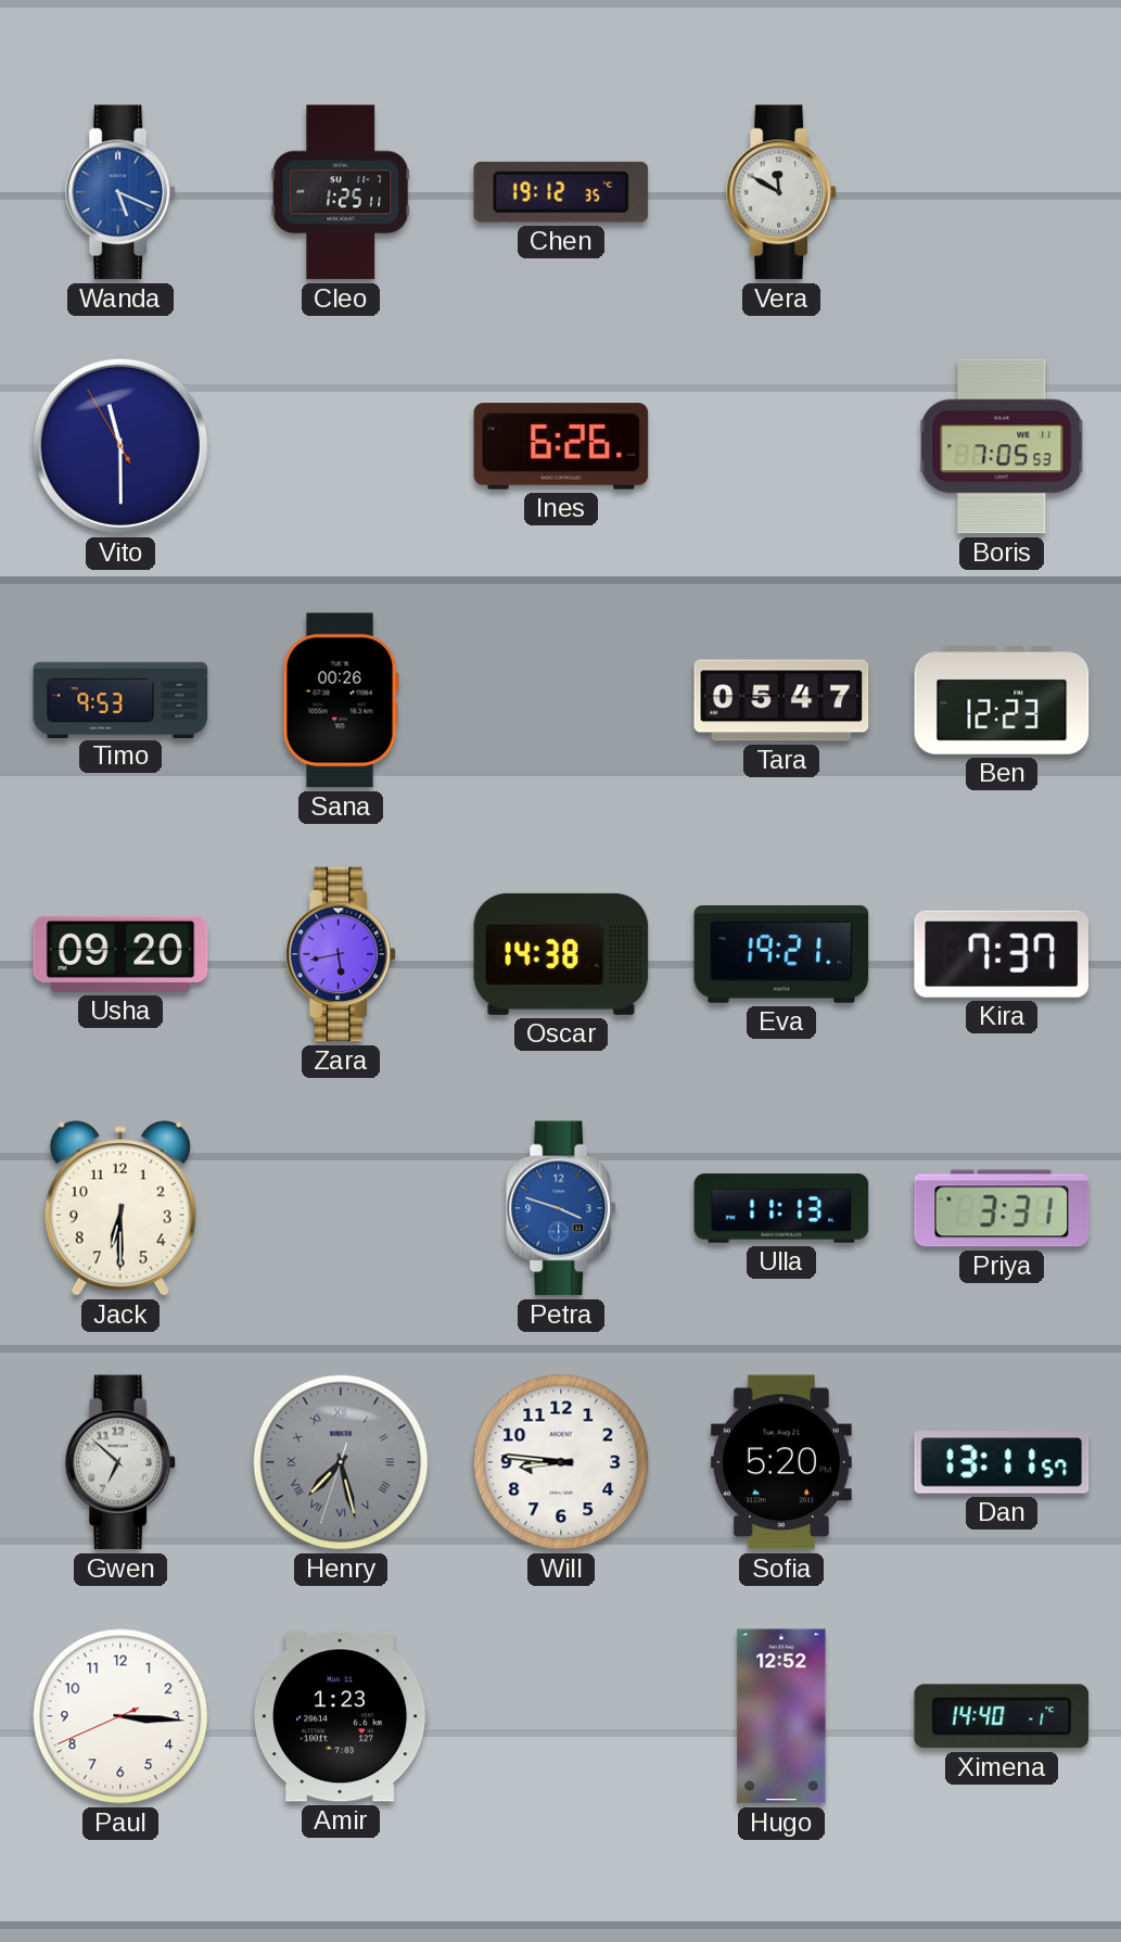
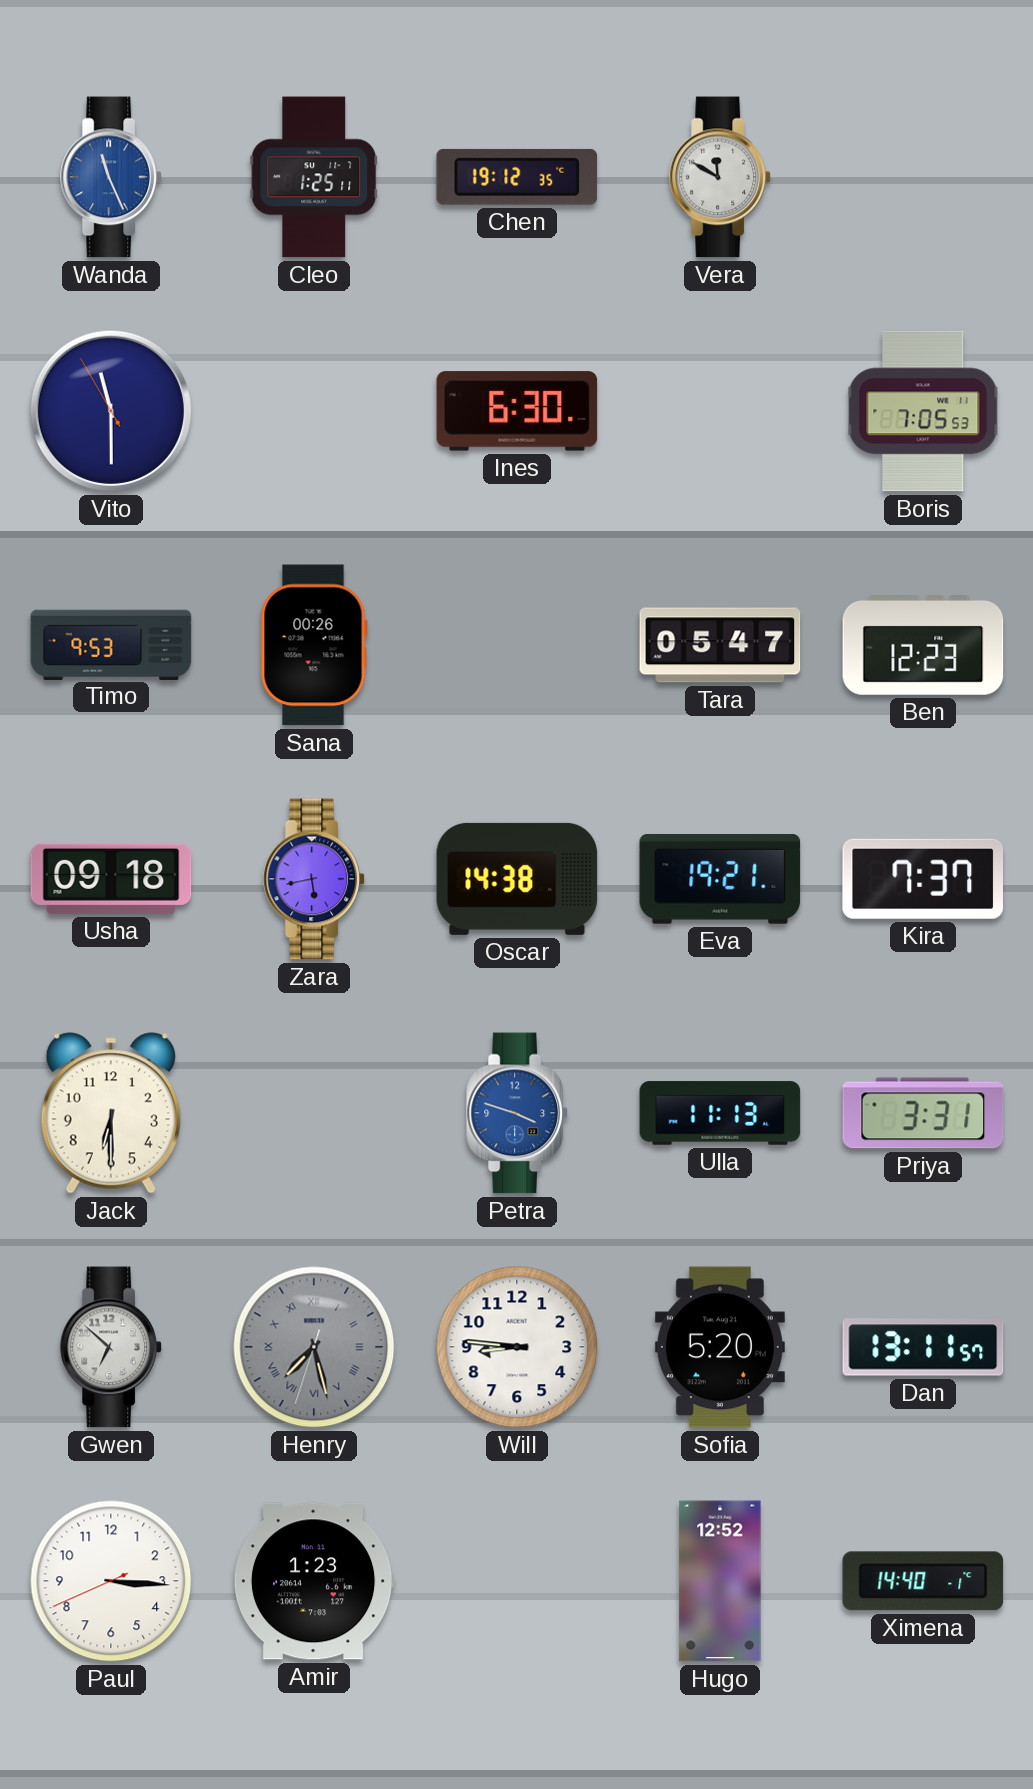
Wanda: 5:19 -> 11:26
Ines: 6:26 -> 6:30
Usha: 09:20 -> 09:18
